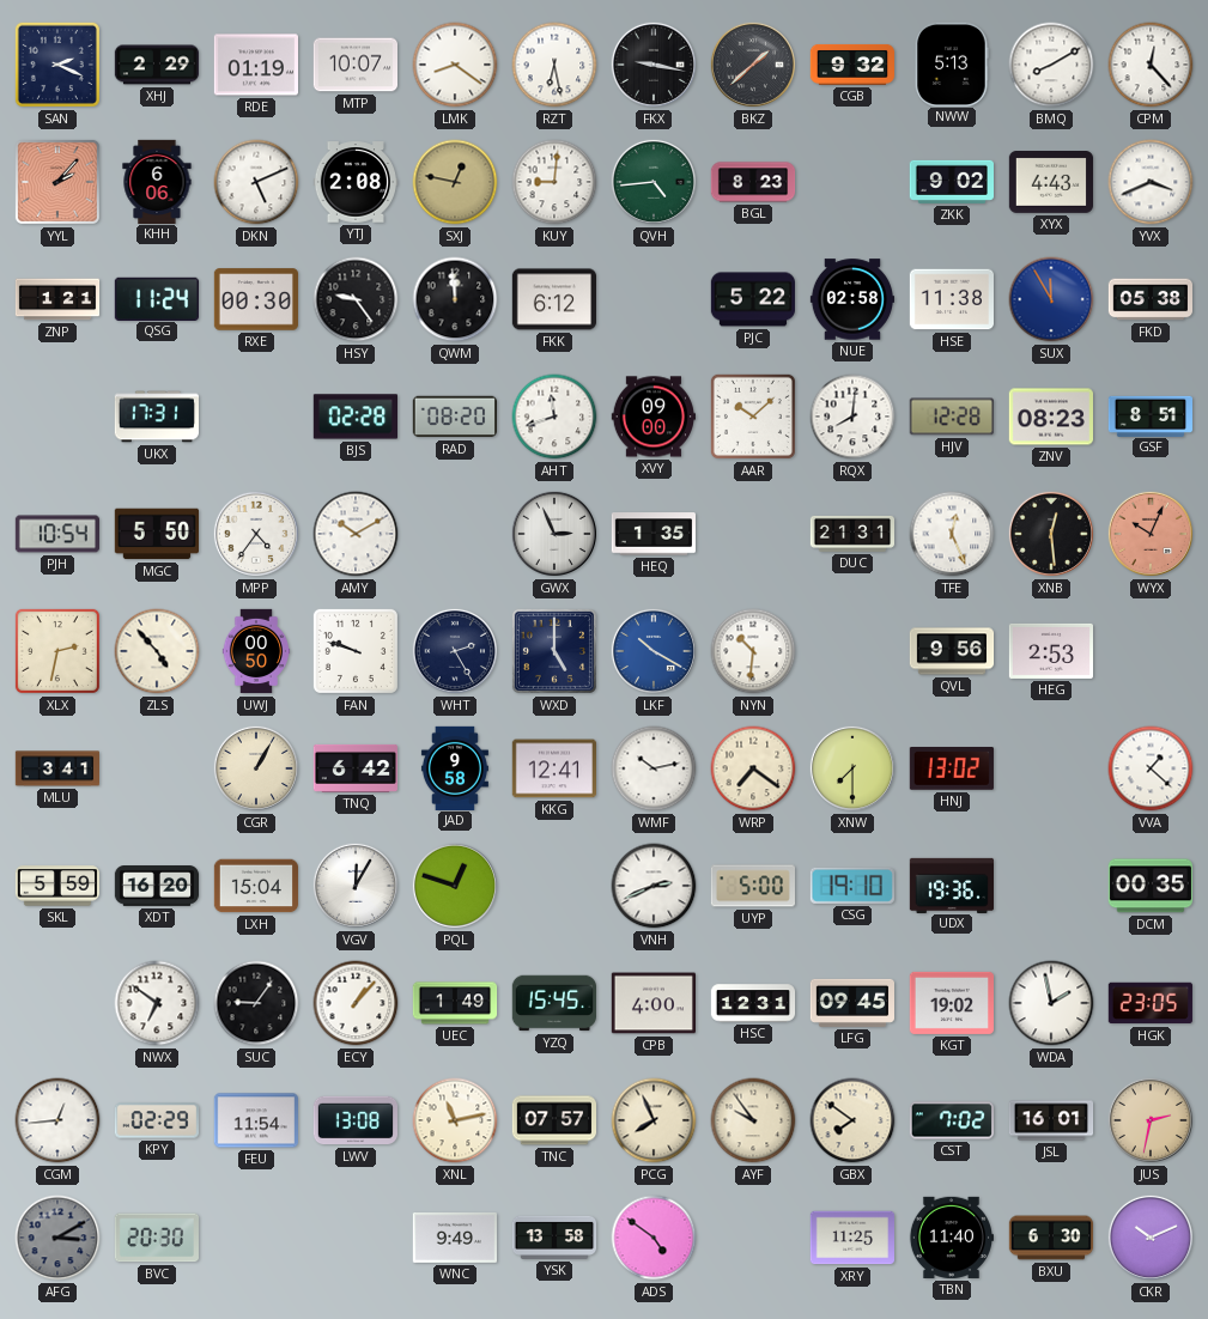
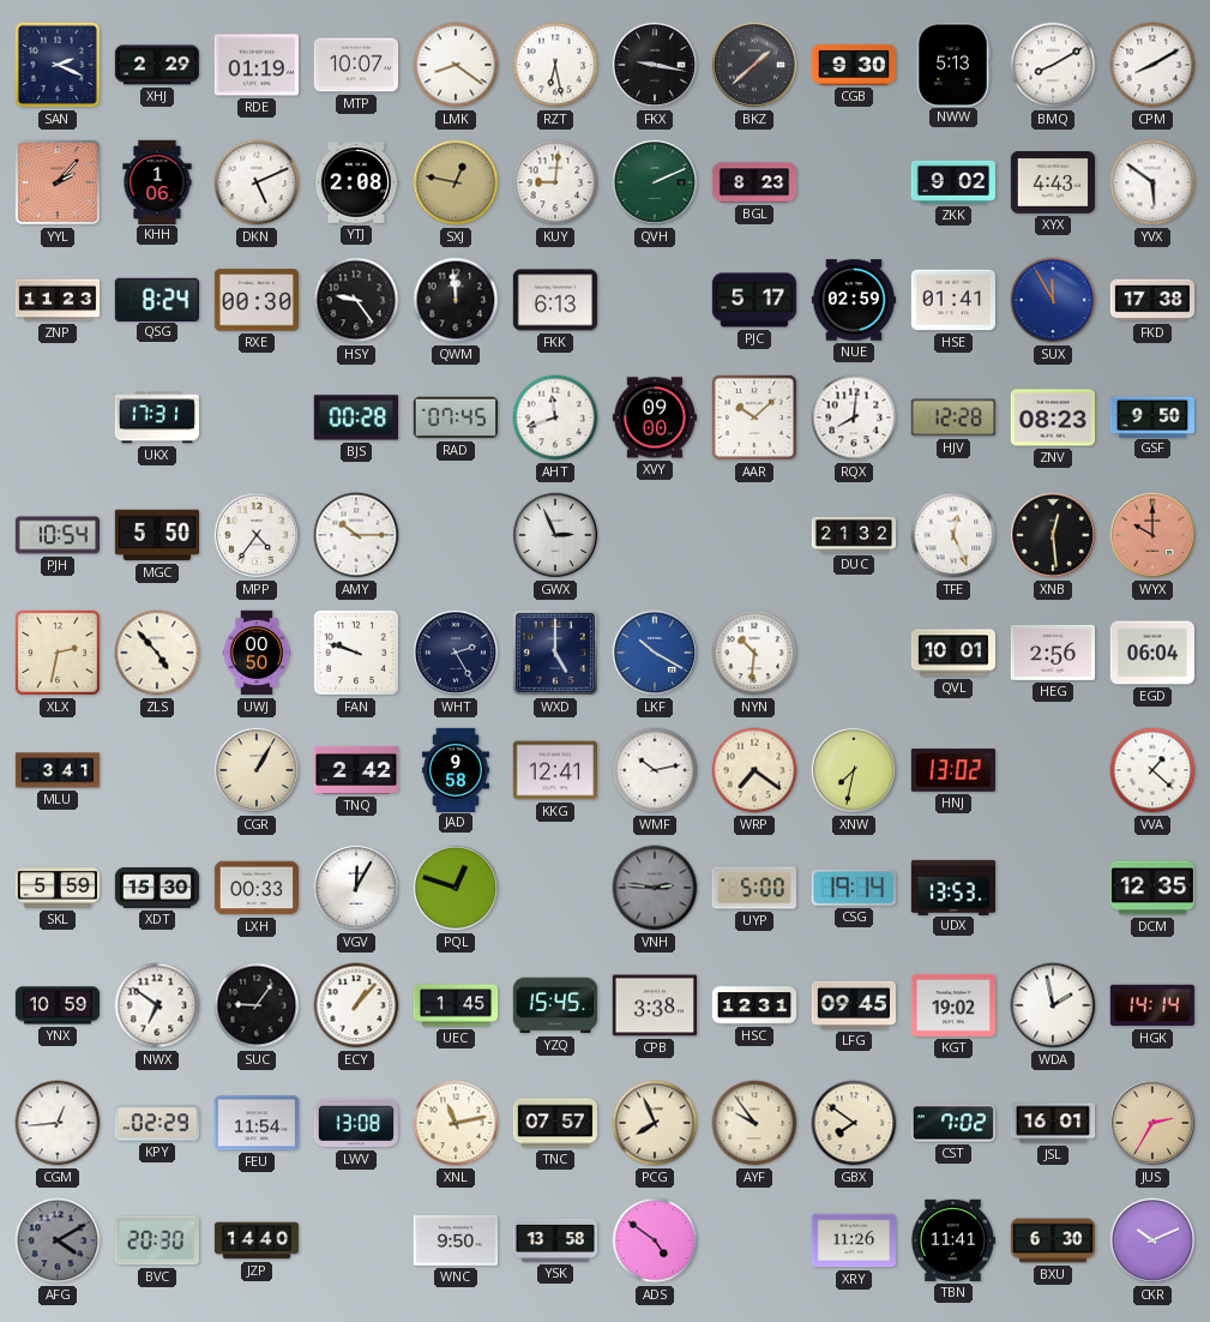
CGB: 9:32 -> 9:30
CPM: 12:23 -> 8:10
KHH: 6:06 -> 1:06
QVH: 4:44 -> 2:11
YVX: 3:41 -> 5:51
ZNP: 1:21 -> 11:23
QSG: 11:24 -> 8:24
FKK: 6:12 -> 6:13
PJC: 5:22 -> 5:17
NUE: 02:58 -> 02:59
HSE: 11:38 -> 01:41
FKD: 05:38 -> 17:38
BJS: 02:28 -> 00:28
RAD: 08:20 -> 07:45
GSF: 8:51 -> 9:50
AMY: 10:10 -> 10:15
HEQ: 1:35 -> none
DUC: 21:31 -> 21:32
WYX: 10:04 -> 10:00
QVL: 9:56 -> 10:01
HEG: 2:53 -> 2:56
EGD: none -> 06:04
TNQ: 6:42 -> 2:42
XNW: 7:30 -> 7:32
XDT: 16:20 -> 15:30
LXH: 15:04 -> 00:33
VNH: 2:41 -> 2:46
VNH dial: white -> grey
CSG: 19:10 -> 19:14
UDX: 19:36 -> 13:53
DCM: 00:35 -> 12:35
YNX: none -> 10:59
UEC: 1:49 -> 1:45
CPB: 4:00 -> 3:38
HGK: 23:05 -> 14:14
JUS: 2:32 -> 2:35
AFG: 3:10 -> 4:10
JZP: none -> 14:40
WNC: 9:49 -> 9:50
XRY: 11:25 -> 11:26
TBN: 11:40 -> 11:41
